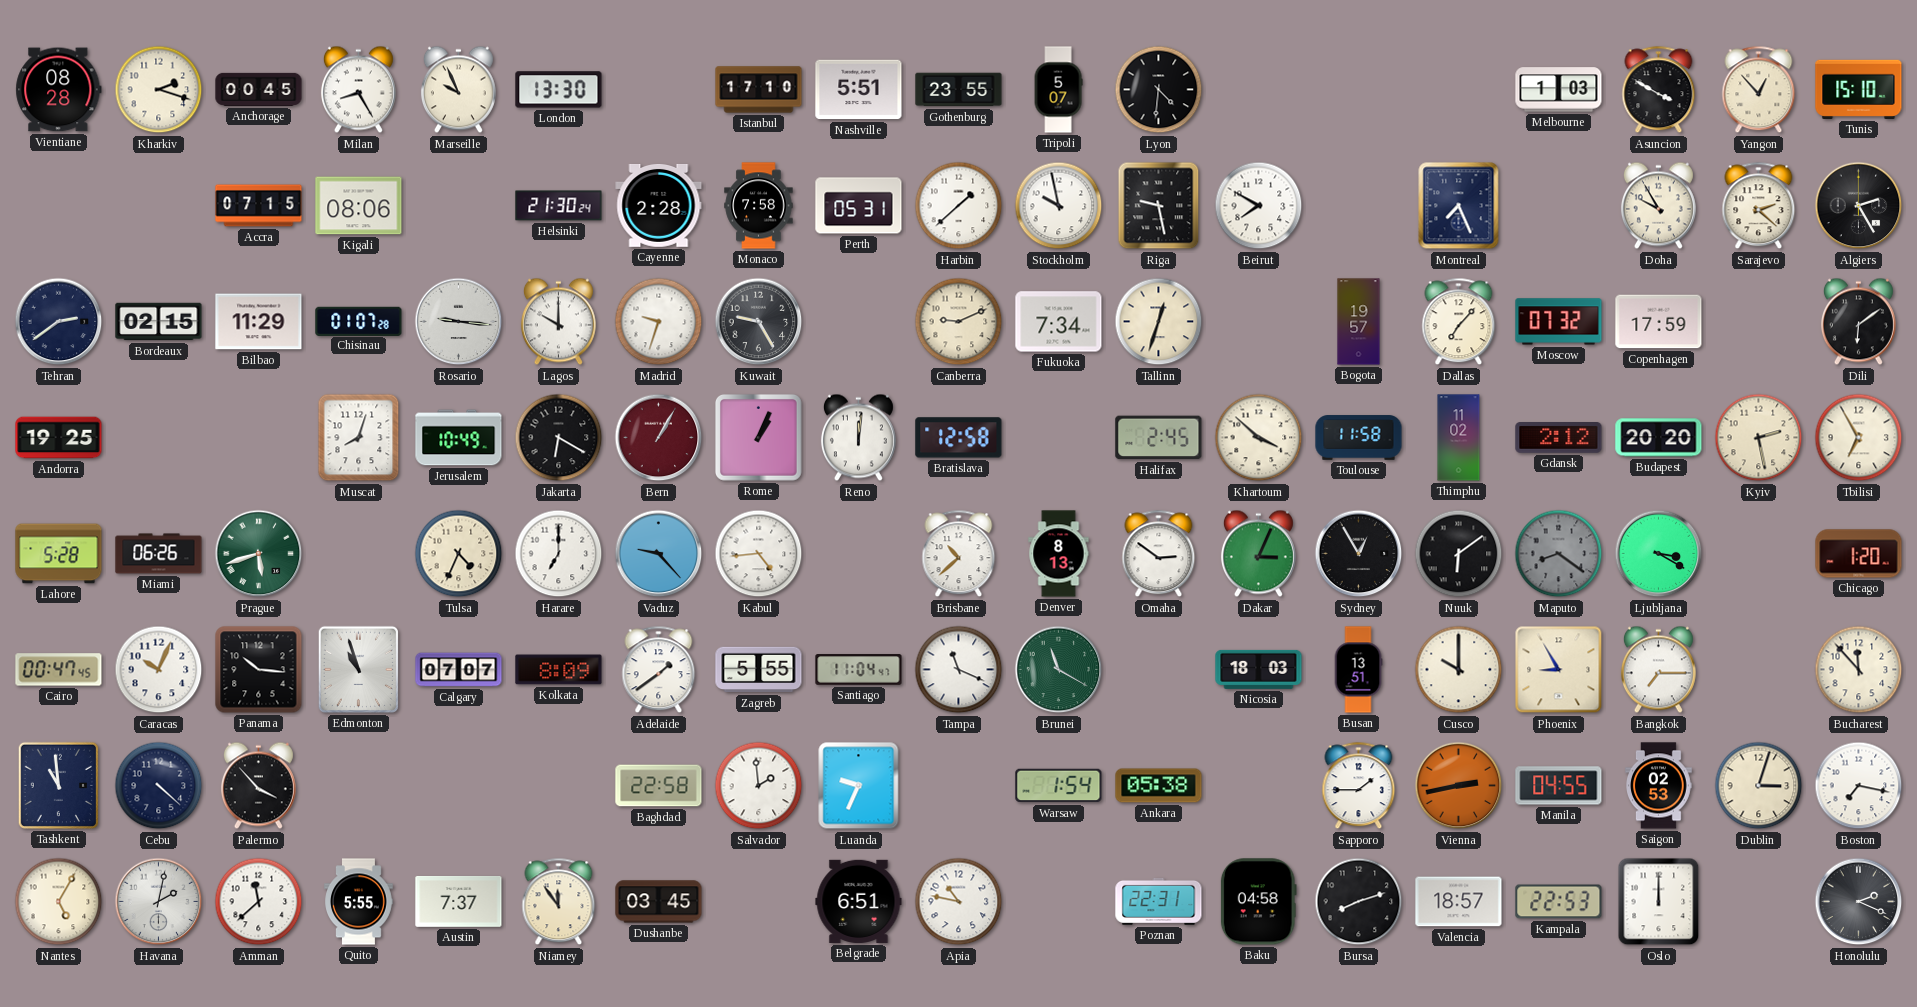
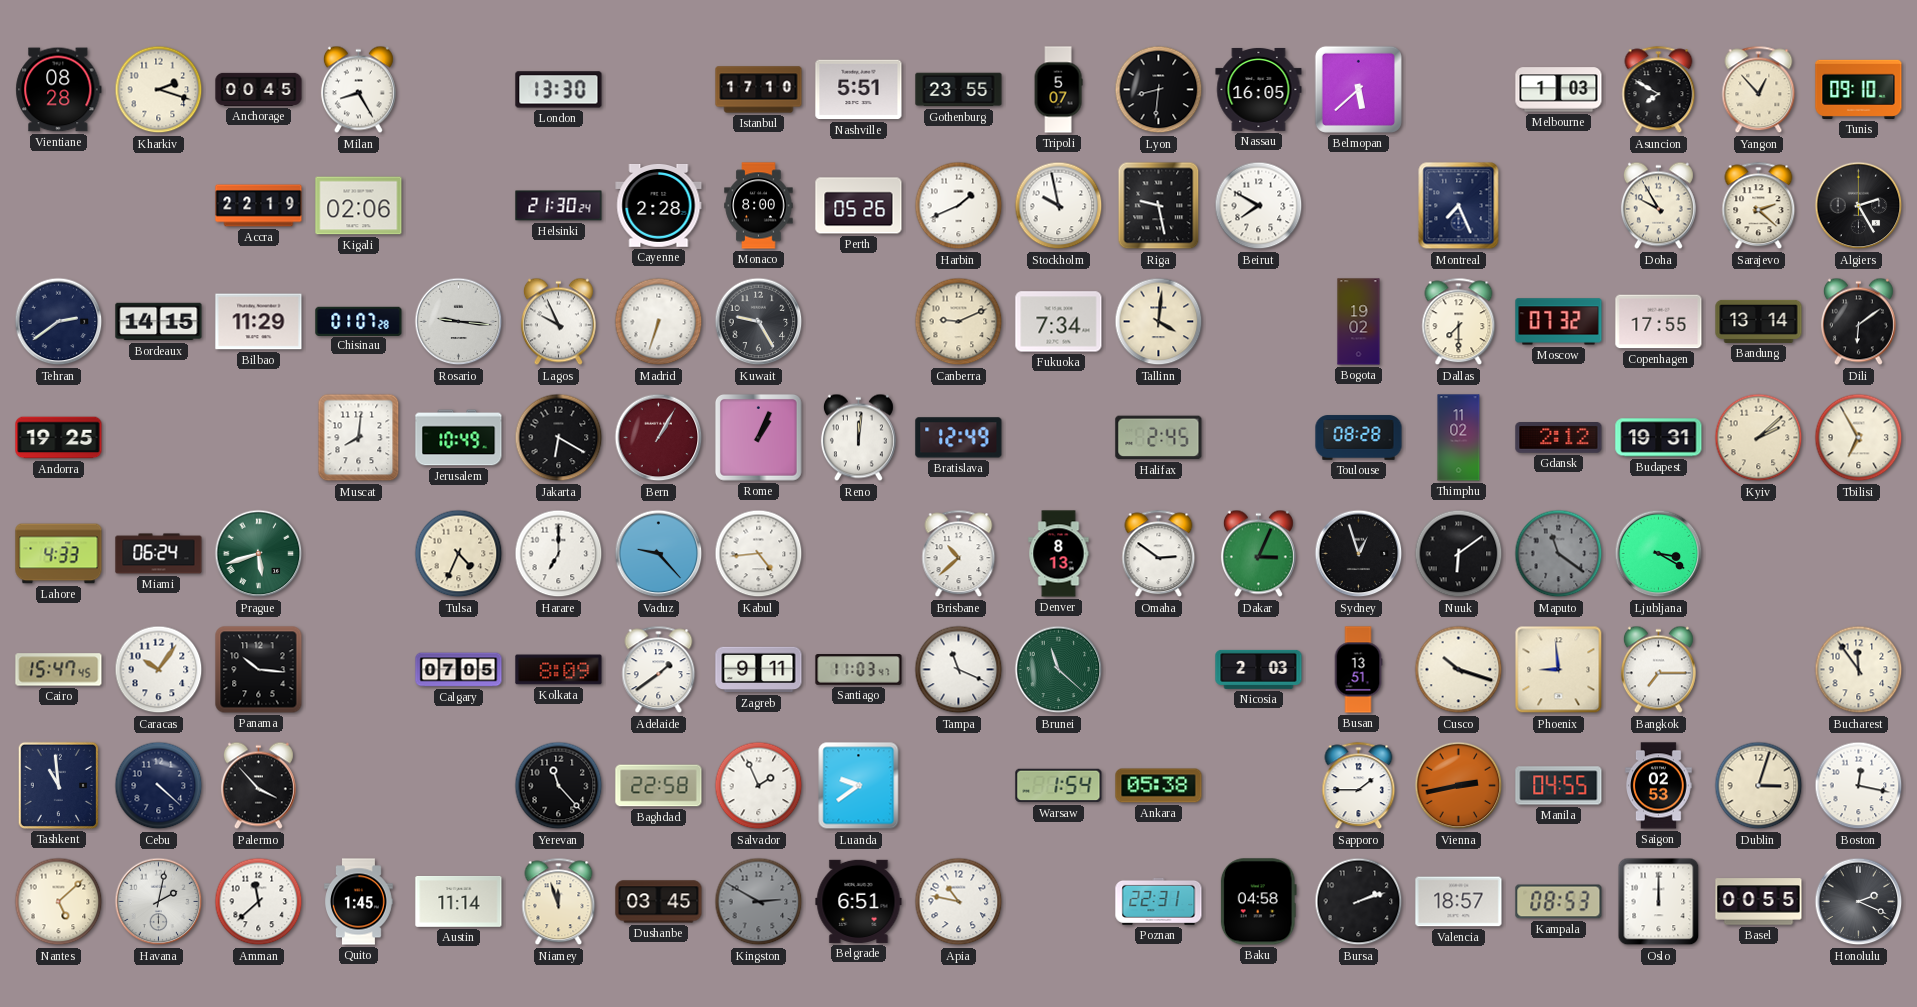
Marseille: 9:56 -> none
Lyon: 4:31 -> 8:31
Nassau: none -> 16:05
Belmopan: none -> 5:38
Asuncion: 3:50 -> 7:50
Tunis: 15:10 -> 09:10
Accra: 07:15 -> 22:19
Kigali: 08:06 -> 02:06
Monaco: 7:58 -> 8:00
Perth: 05:31 -> 05:26
Harbin: 1:38 -> 1:41
Bordeaux: 02:15 -> 14:15
Lagos: 10:00 -> 9:56
Madrid: 9:33 -> 6:33
Tallinn: 12:33 -> 4:01
Bogota: 19:57 -> 19:02
Dallas: 7:07 -> 7:30
Copenhagen: 17:59 -> 17:55
Bandung: none -> 13:14
Muscat: 8:03 -> 8:01
Bratislava: 12:58 -> 12:49
Khartoum: 3:52 -> none
Toulouse: 11:58 -> 08:28
Budapest: 20:20 -> 19:31
Kyiv: 2:28 -> 2:08
Lahore: 5:28 -> 4:33
Miami: 06:26 -> 06:24
Sydney: 12:55 -> 12:57
Maputo: 8:21 -> 11:21
Chicago: 1:20 -> none
Cairo: 00:47 -> 15:47
Caracas: 10:04 -> 10:06
Edmonton: 10:57 -> none
Calgary: 07:07 -> 07:05
Zagreb: 5:55 -> 9:11
Santiago: 11:04 -> 11:03
Brunei: 11:20 -> 11:22
Nicosia: 18:03 -> 2:03
Cusco: 10:00 -> 10:18
Phoenix: 8:55 -> 8:59
Bucharest: 11:53 -> 11:54
Yerevan: none -> 11:23
Salvador: 1:59 -> 1:56
Luanda: 9:34 -> 9:39
Boston: 7:17 -> 12:17
Nantes: 5:05 -> 5:08
Quito: 5:55 -> 1:45
Austin: 7:37 -> 11:14
Niamey: 11:54 -> 11:57
Kingston: none -> 2:50
Bursa: 8:12 -> 2:12
Kampala: 22:53 -> 08:53
Basel: none -> 00:55
